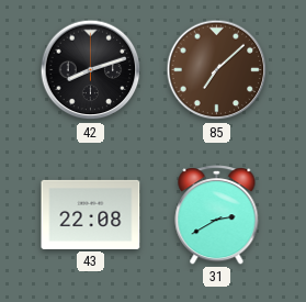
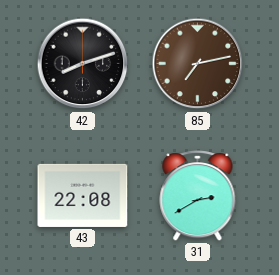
85: 7:08 -> 7:13
